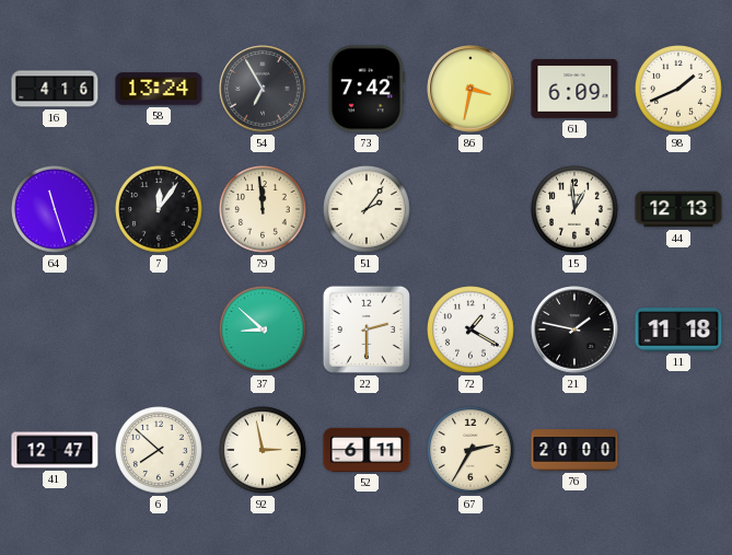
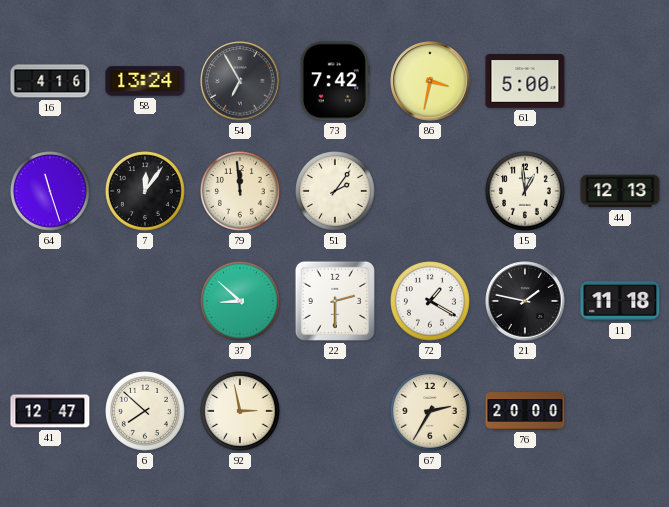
61: 6:09 -> 5:00
98: 1:41 -> none
52: 6:11 -> none
